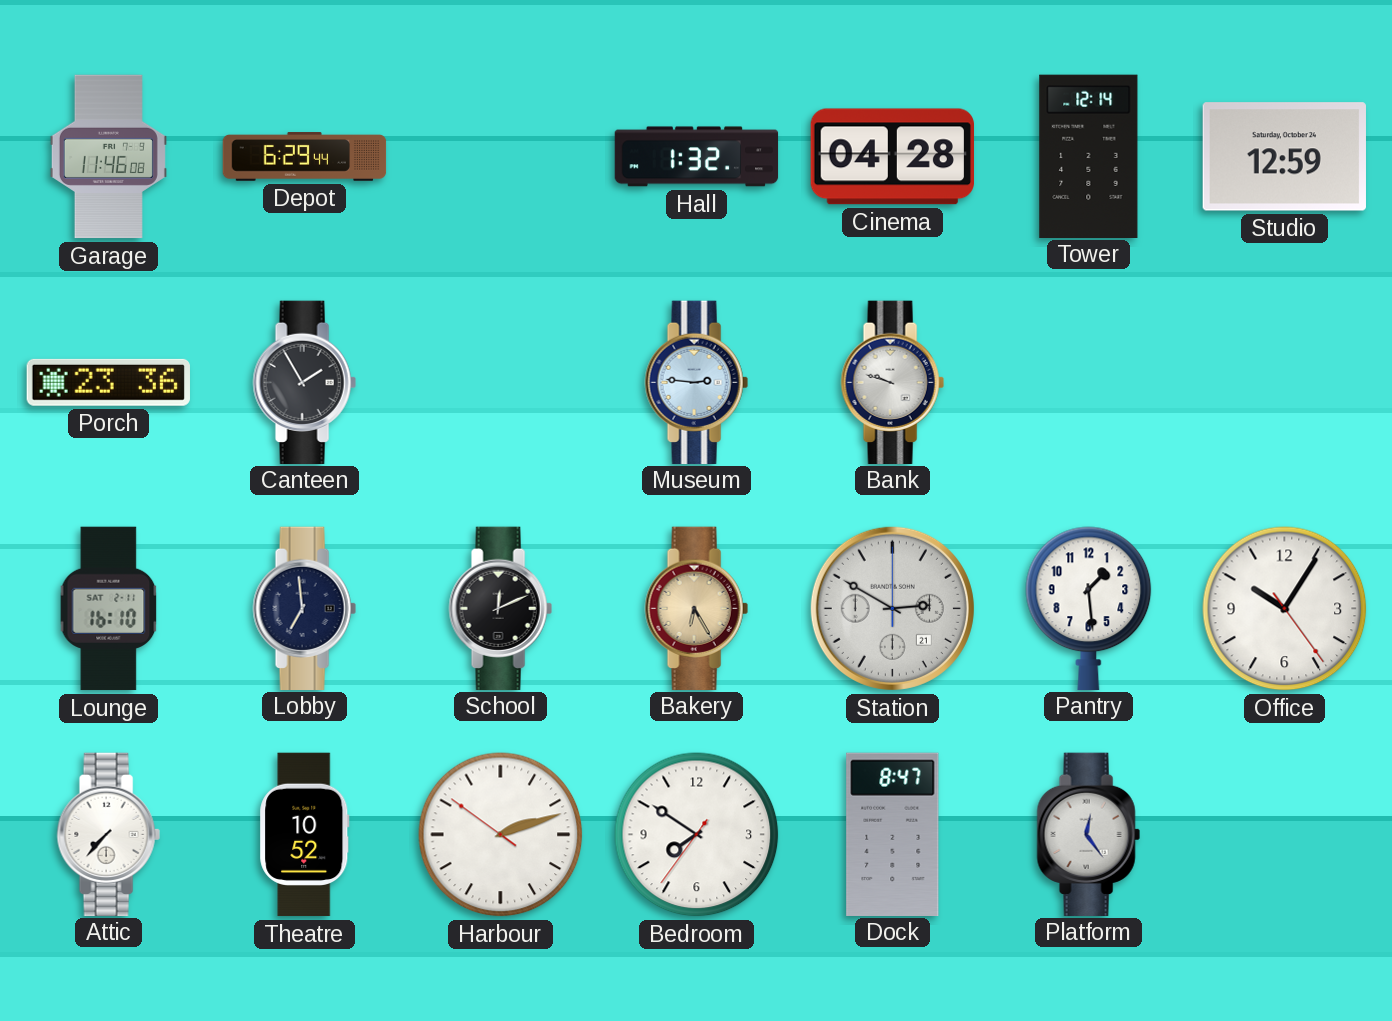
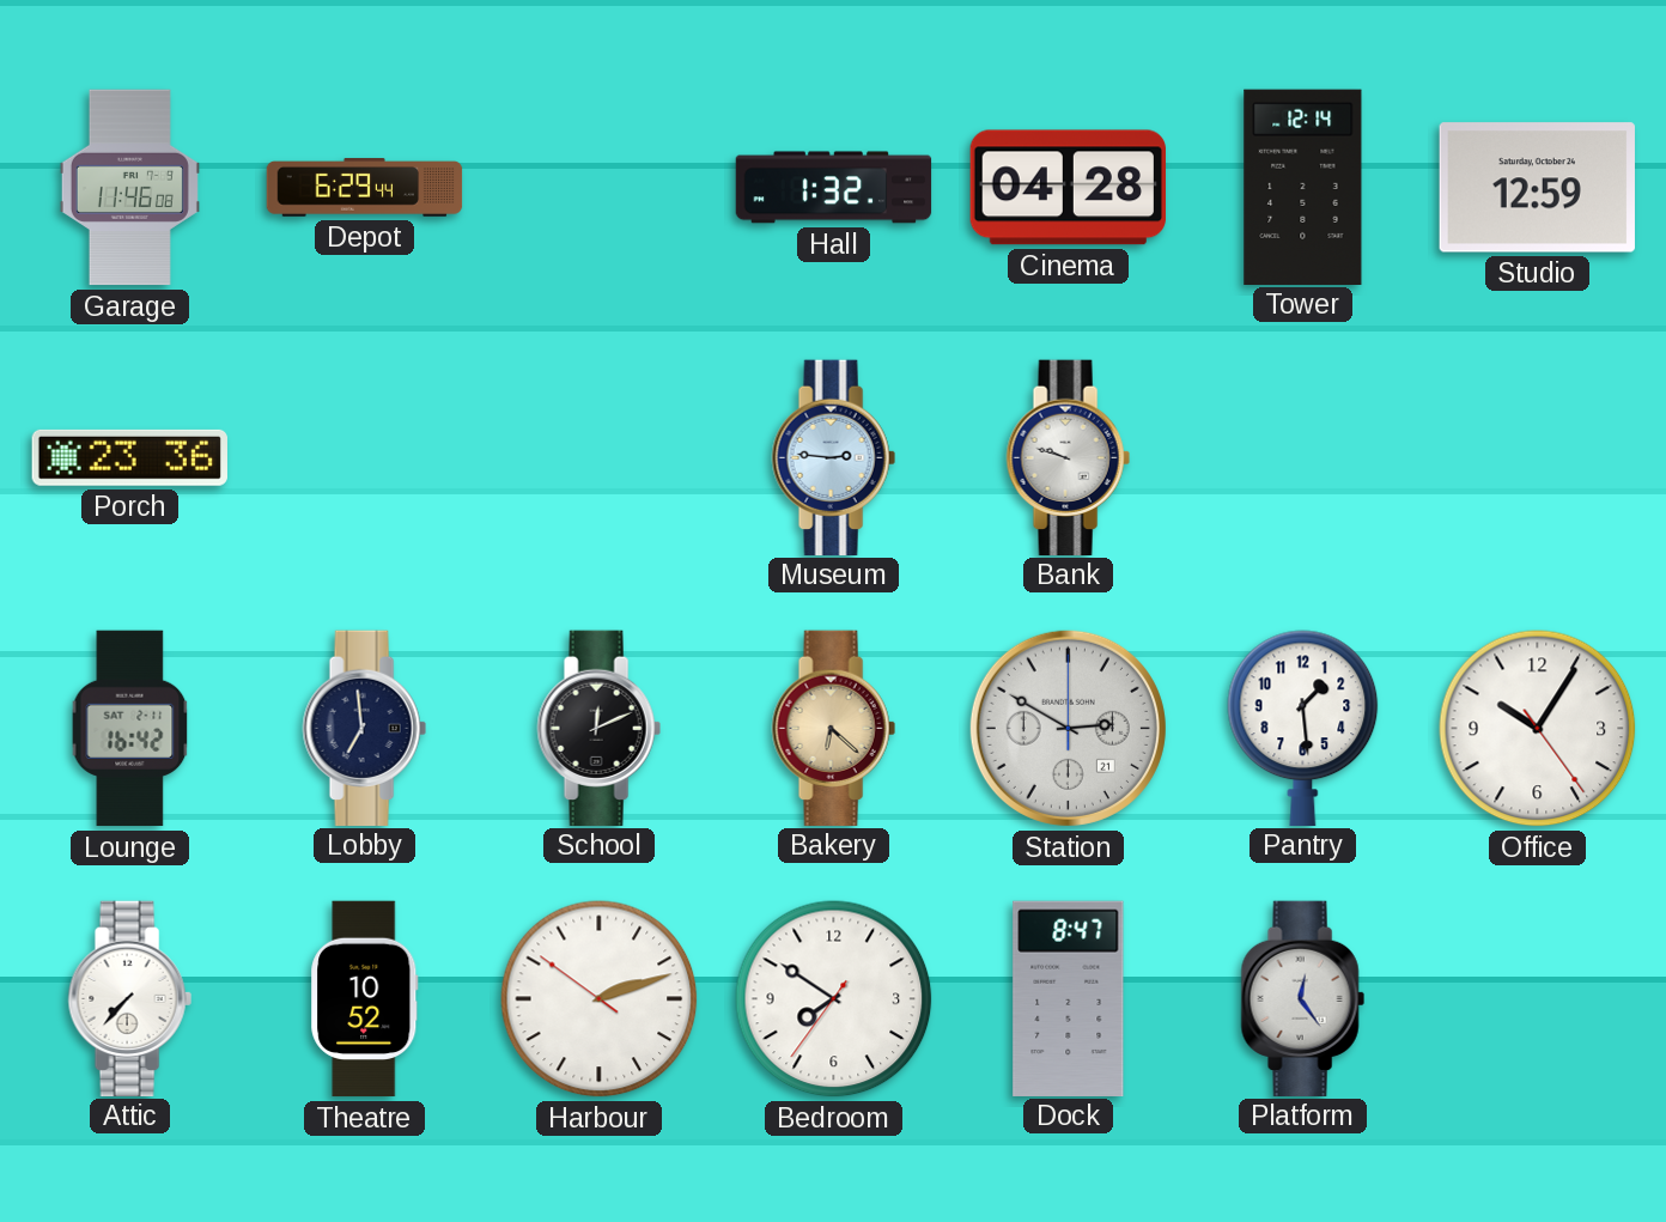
Canteen: 1:55 -> none
Lounge: 16:10 -> 16:42
Bakery: 6:25 -> 6:22
